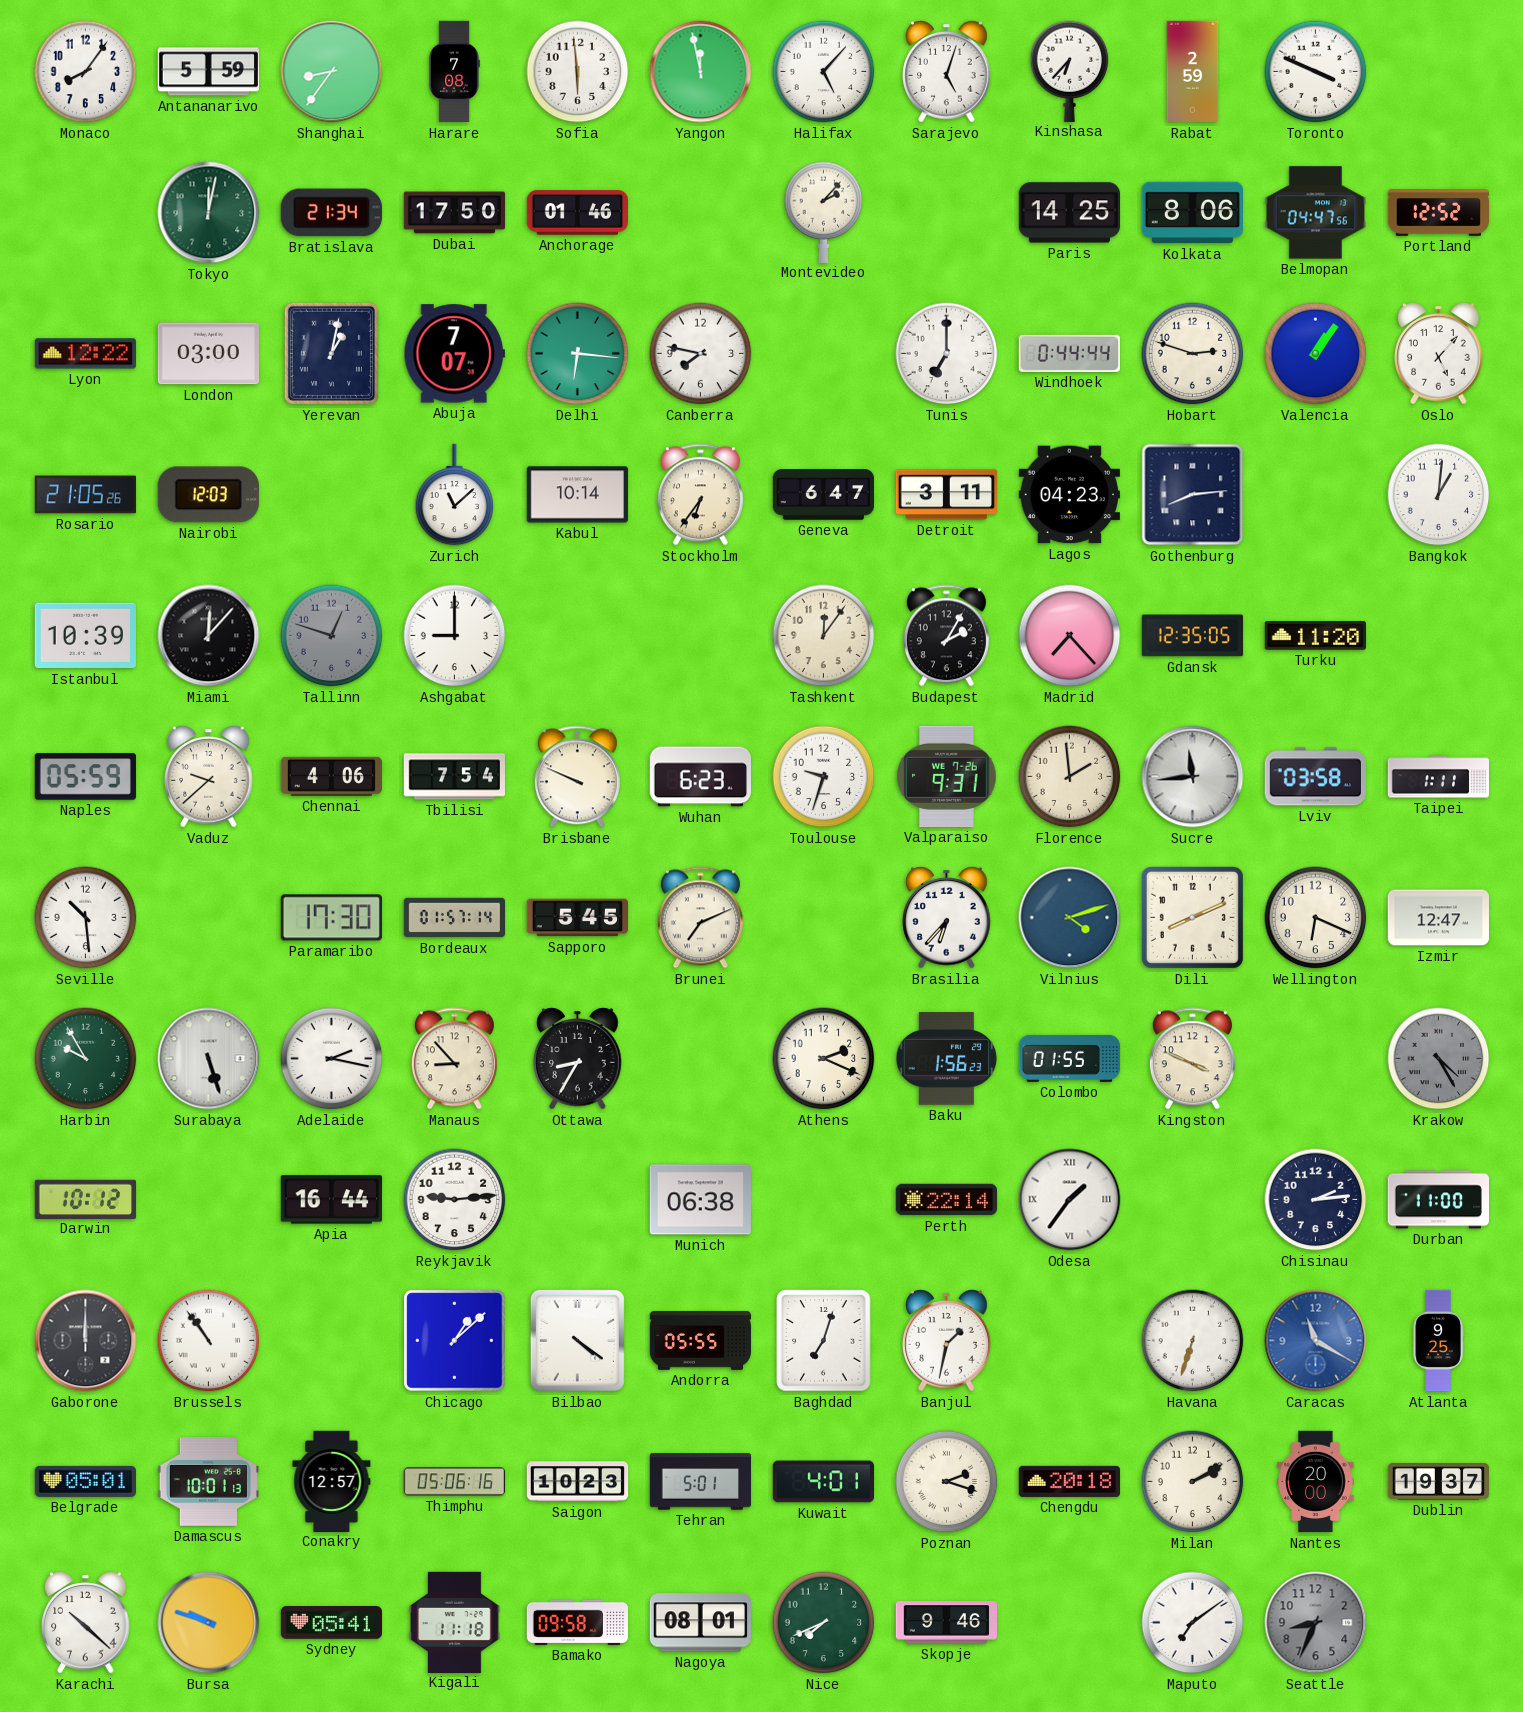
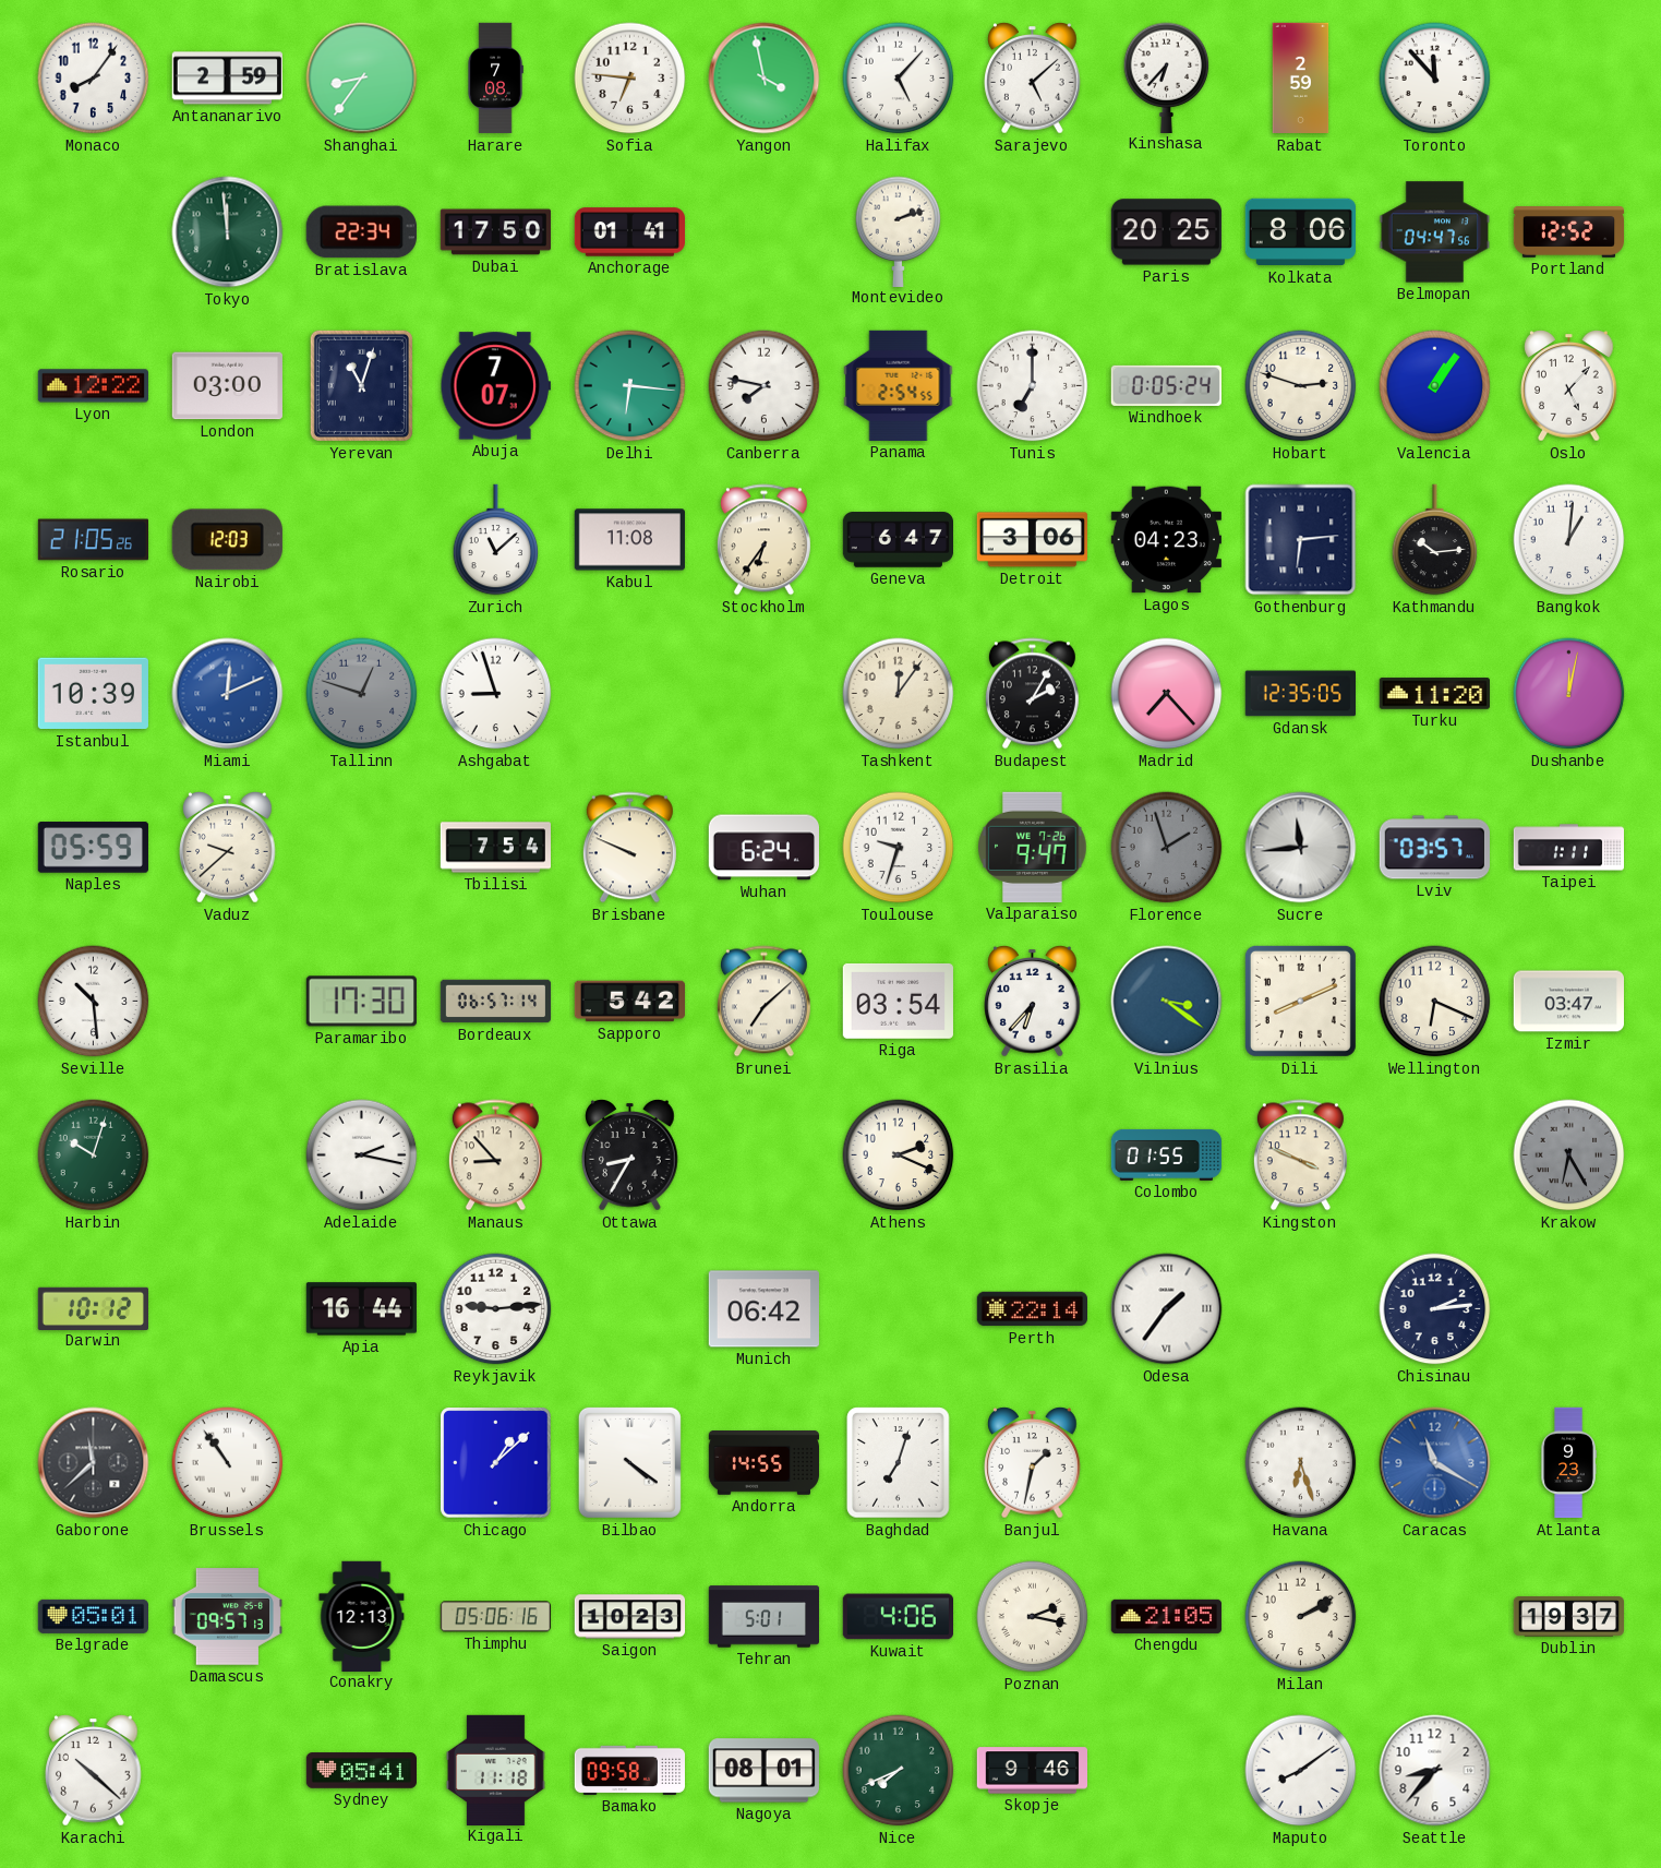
Antananarivo: 5:59 -> 2:59
Sofia: 5:59 -> 6:46
Yangon: 11:58 -> 3:58
Sarajevo: 5:03 -> 5:08
Toronto: 3:49 -> 11:53
Tokyo: 12:02 -> 11:59
Bratislava: 21:34 -> 22:34
Anchorage: 01:46 -> 01:41
Montevideo: 2:07 -> 2:12
Paris: 14:25 -> 20:25
Yerevan: 1:02 -> 11:03
Panama: none -> 2:54
Windhoek: 0:44 -> 0:05
Kabul: 10:14 -> 11:08
Detroit: 3:11 -> 3:06
Gothenburg: 8:14 -> 6:14
Kathmandu: none -> 10:14
Miami: 12:07 -> 12:11
Miami dial: black -> blue
Ashgabat: 9:00 -> 8:57
Dushanbe: none -> 12:02
Chennai: 4:06 -> none
Wuhan: 6:23 -> 6:24
Valparaiso: 9:31 -> 9:47
Florence: 1:59 -> 1:57
Florence dial: cream -> grey
Lviv: 03:58 -> 03:57
Bordeaux: 01:57 -> 06:57
Sapporo: 5:45 -> 5:42
Brunei: 7:11 -> 7:08
Riga: none -> 03:54
Vilnius: 4:12 -> 3:21
Izmir: 12:47 -> 03:47
Harbin: 9:55 -> 10:03
Surabaya: 5:27 -> none
Baku: 1:56 -> none
Krakow: 4:25 -> 6:25
Munich: 06:38 -> 06:42
Durban: 11:00 -> none
Gaborone: 12:00 -> 11:38
Andorra: 05:55 -> 14:55
Havana: 6:33 -> 6:27
Atlanta: 9:25 -> 9:23
Damascus: 10:01 -> 09:57
Conakry: 12:57 -> 12:13
Kuwait: 4:01 -> 4:06
Poznan: 2:18 -> 2:17
Chengdu: 20:18 -> 21:05
Nantes: 20:00 -> none
Bursa: 9:48 -> none
Maputo: 7:09 -> 8:09
Seattle: 8:34 -> 8:37
Seattle dial: grey -> white
